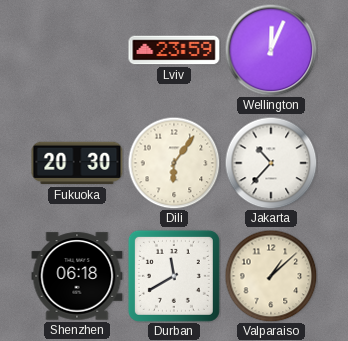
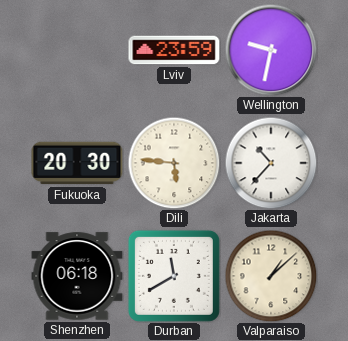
Wellington: 12:04 -> 9:32
Dili: 6:06 -> 5:46
